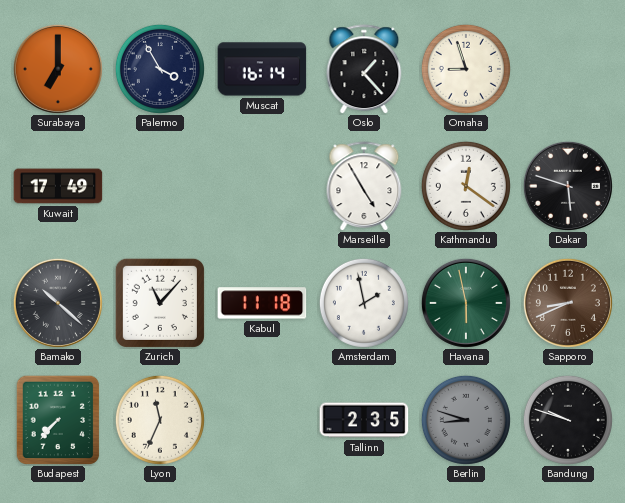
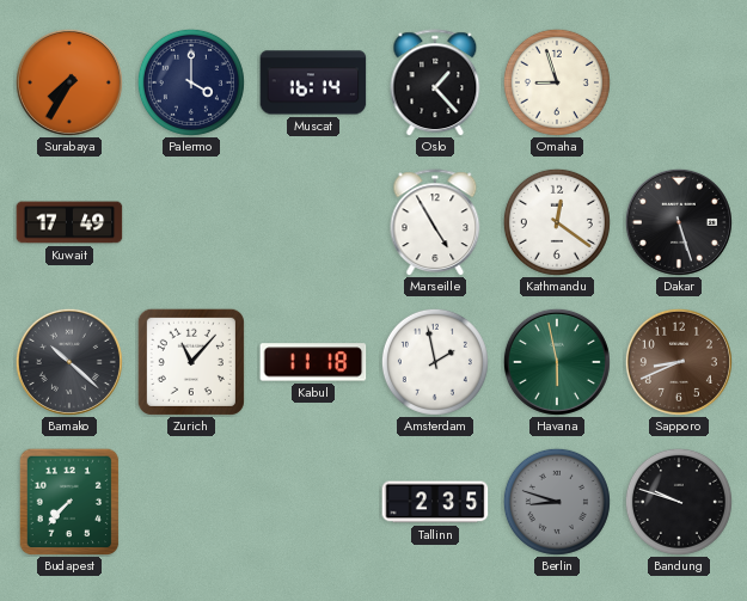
Surabaya: 7:00 -> 7:35
Palermo: 3:55 -> 4:00
Dakar: 5:48 -> 5:27
Lyon: 11:34 -> none
